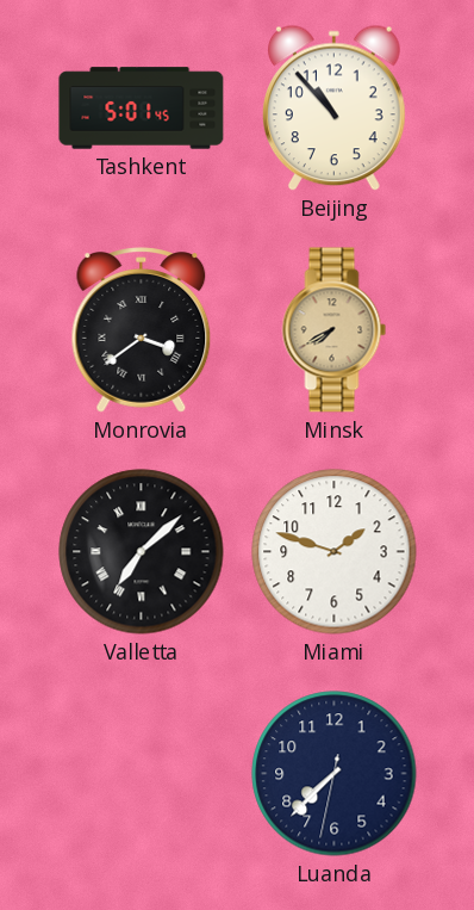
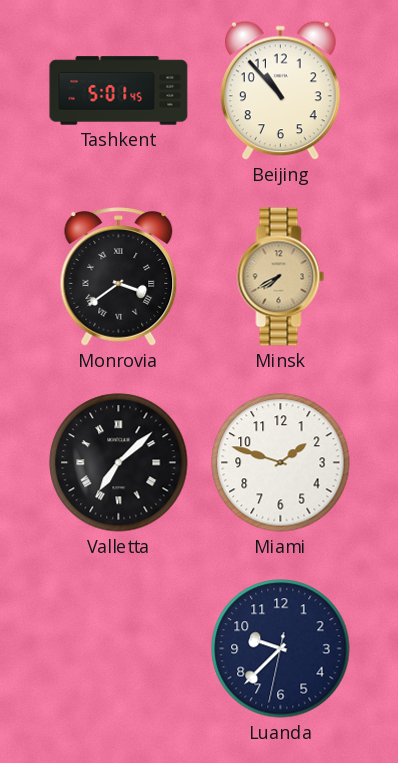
Luanda: 7:37 -> 9:37
